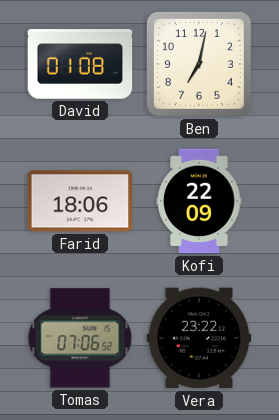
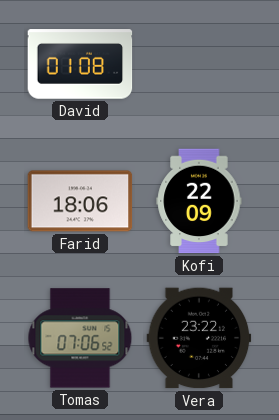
Ben: 7:02 -> none
